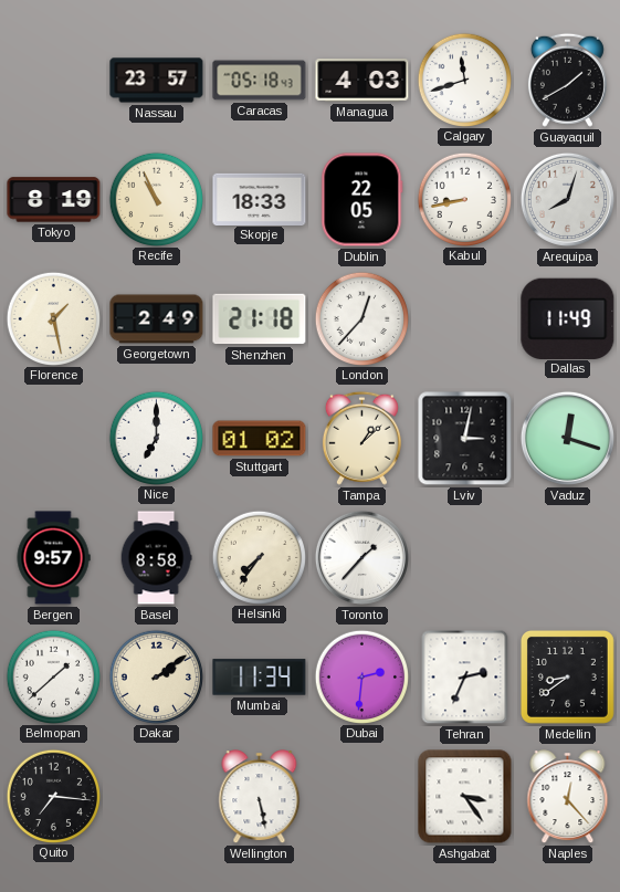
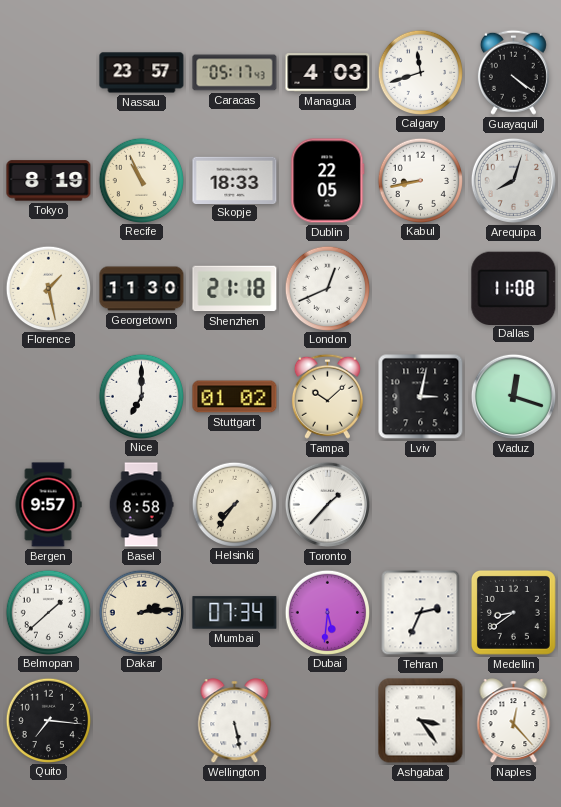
Caracas: 05:18 -> 05:17
Guayaquil: 1:40 -> 4:21
Georgetown: 2:49 -> 11:30
London: 12:37 -> 12:41
Dallas: 11:49 -> 11:08
Tampa: 1:08 -> 10:08
Dakar: 2:09 -> 2:14
Mumbai: 11:34 -> 07:34
Dubai: 2:31 -> 5:31
